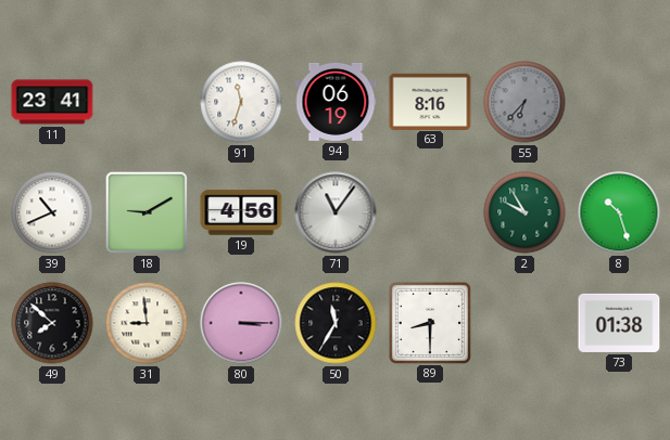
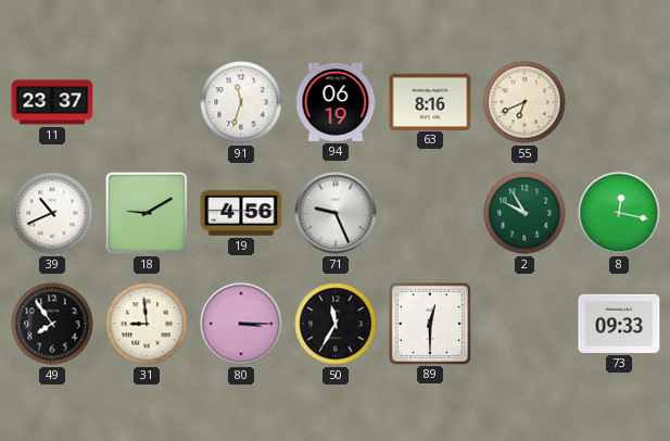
11: 23:41 -> 23:37
55: 6:37 -> 6:41
55 dial: grey -> cream
71: 11:06 -> 9:26
8: 10:27 -> 12:17
49: 7:52 -> 7:54
89: 8:30 -> 12:30
73: 01:38 -> 09:33
